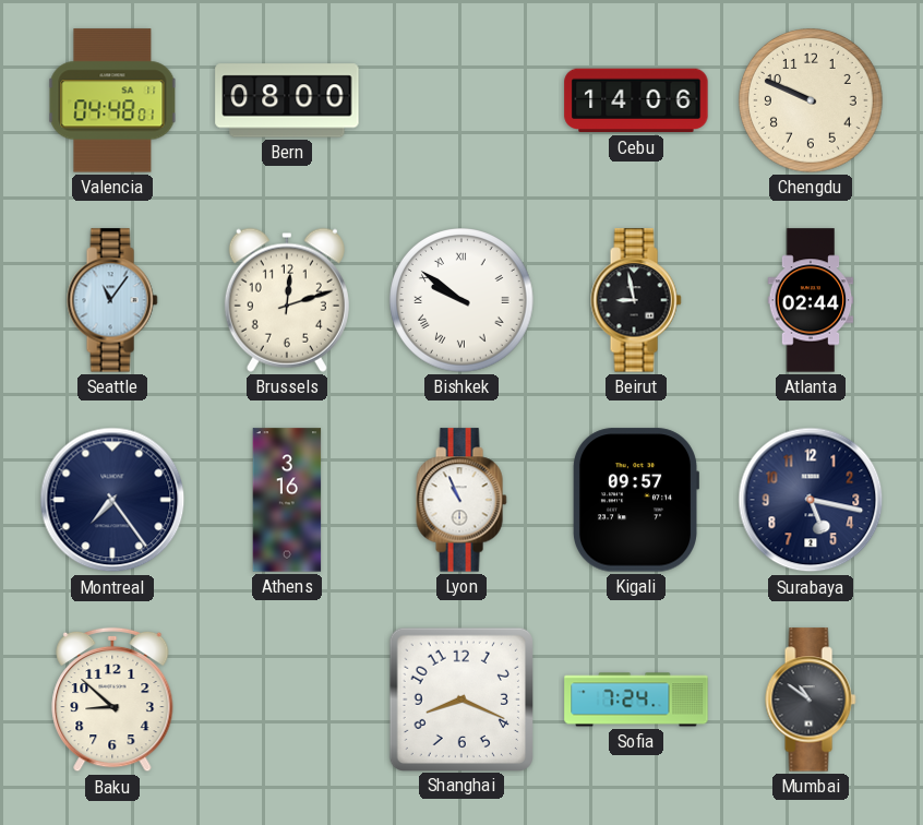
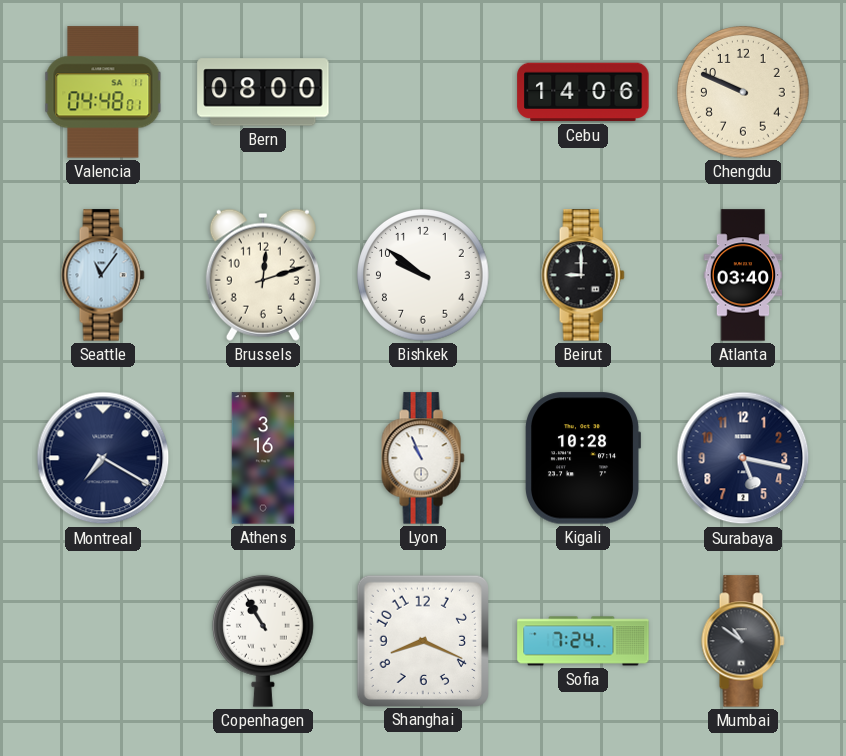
Bishkek numerals: Roman -> Arabic
Beirut: 8:58 -> 9:00
Atlanta: 02:44 -> 03:40
Montreal: 7:24 -> 7:20
Kigali: 09:57 -> 10:28
Baku: 8:52 -> none
Copenhagen: none -> 10:55
